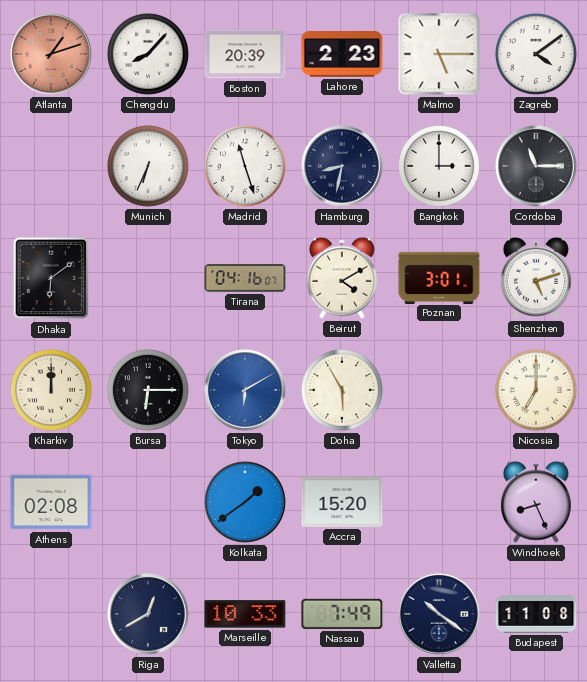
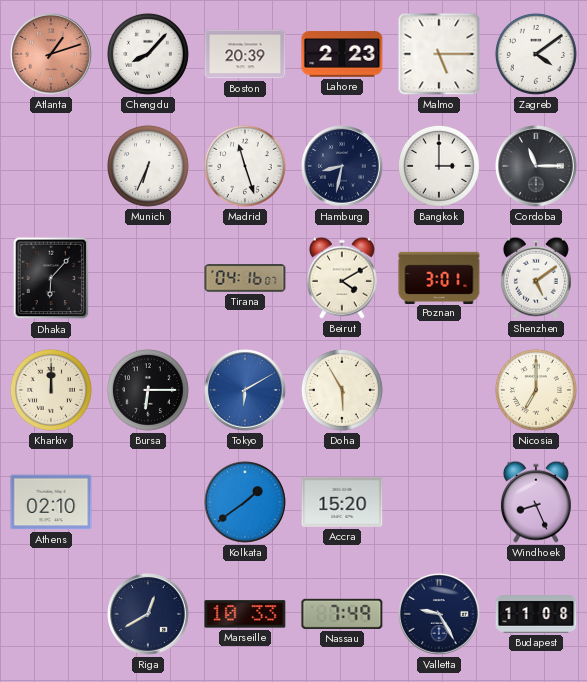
Dhaka: 6:09 -> 6:07
Shenzhen: 5:12 -> 5:09
Athens: 02:08 -> 02:10
Valletta: 10:21 -> 9:25
